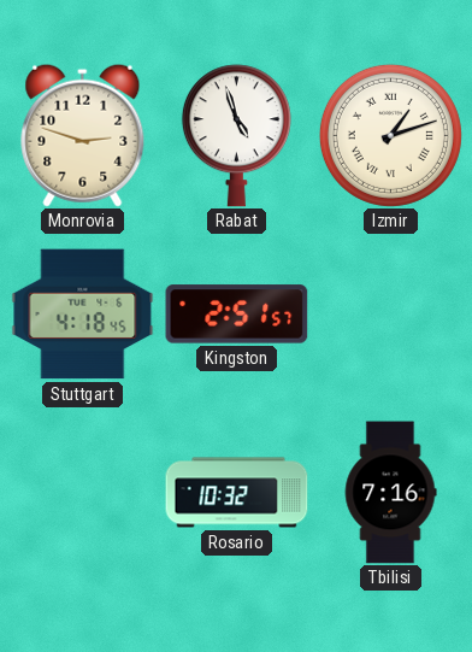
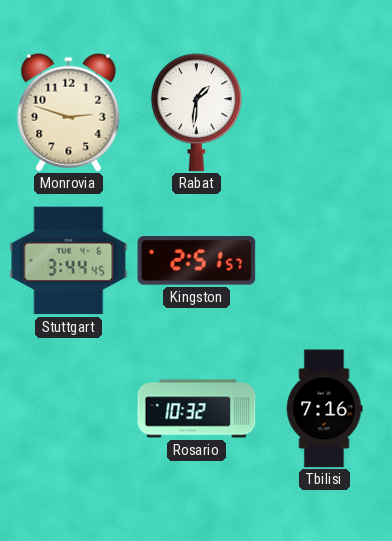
Rabat: 4:57 -> 1:31
Izmir: 1:12 -> none
Stuttgart: 4:18 -> 3:44
